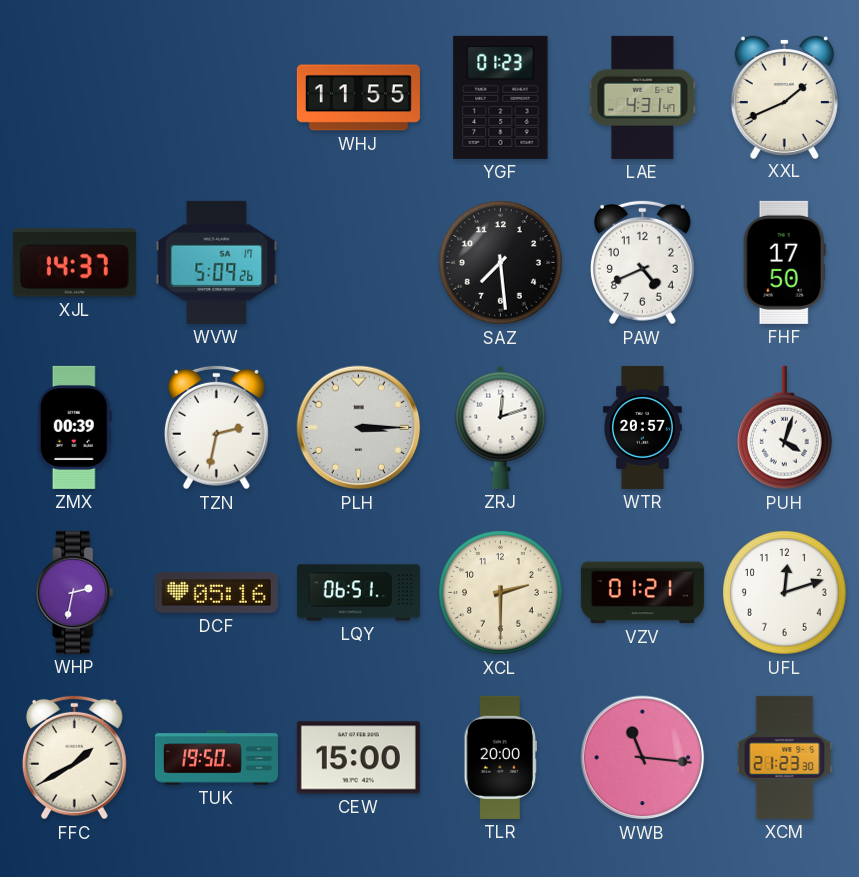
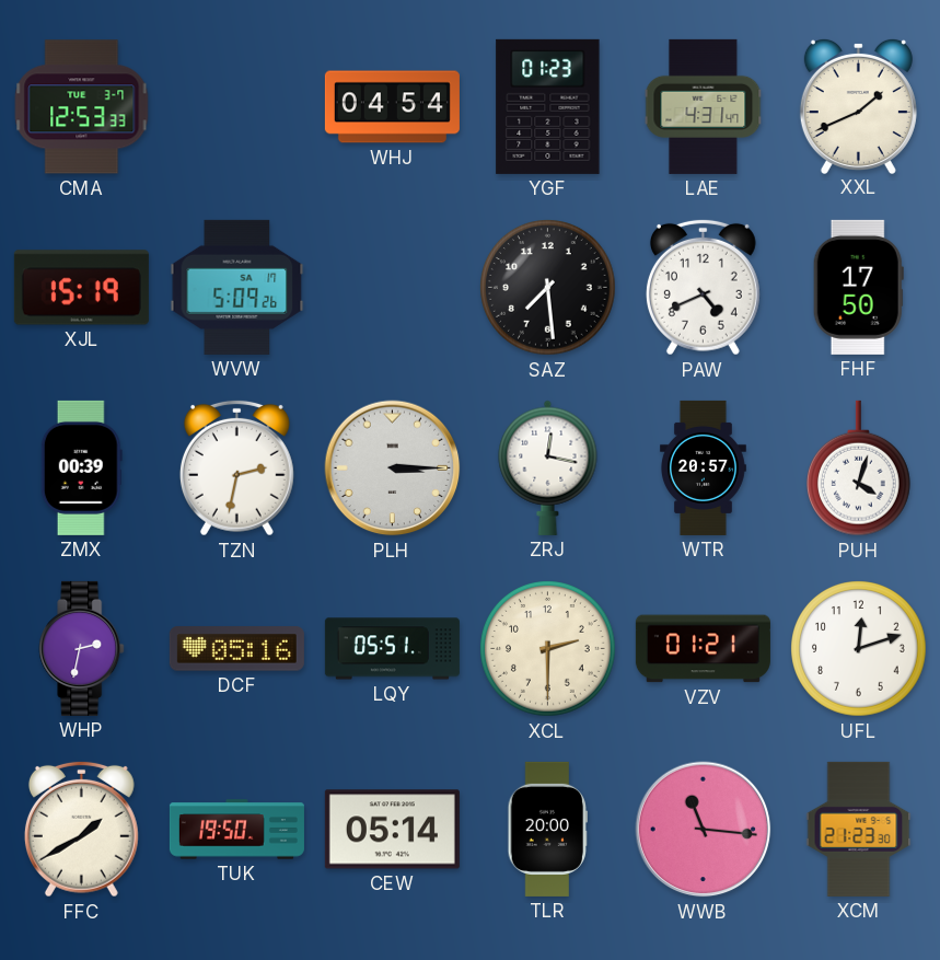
CMA: none -> 12:53
WHJ: 11:55 -> 04:54
XJL: 14:37 -> 15:19
ZRJ: 12:12 -> 12:17
LQY: 06:51 -> 05:51
CEW: 15:00 -> 05:14
